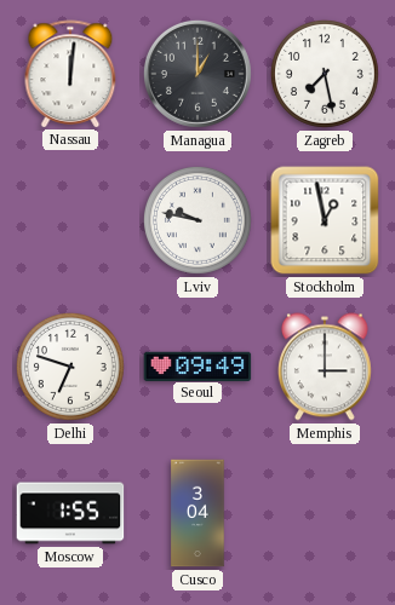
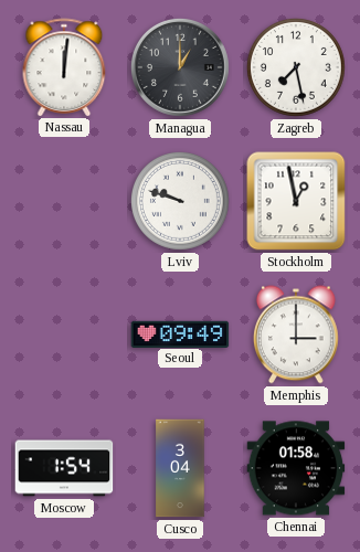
Lviv: 9:47 -> 9:48
Delhi: 6:48 -> none
Moscow: 1:55 -> 1:54
Chennai: none -> 01:58
